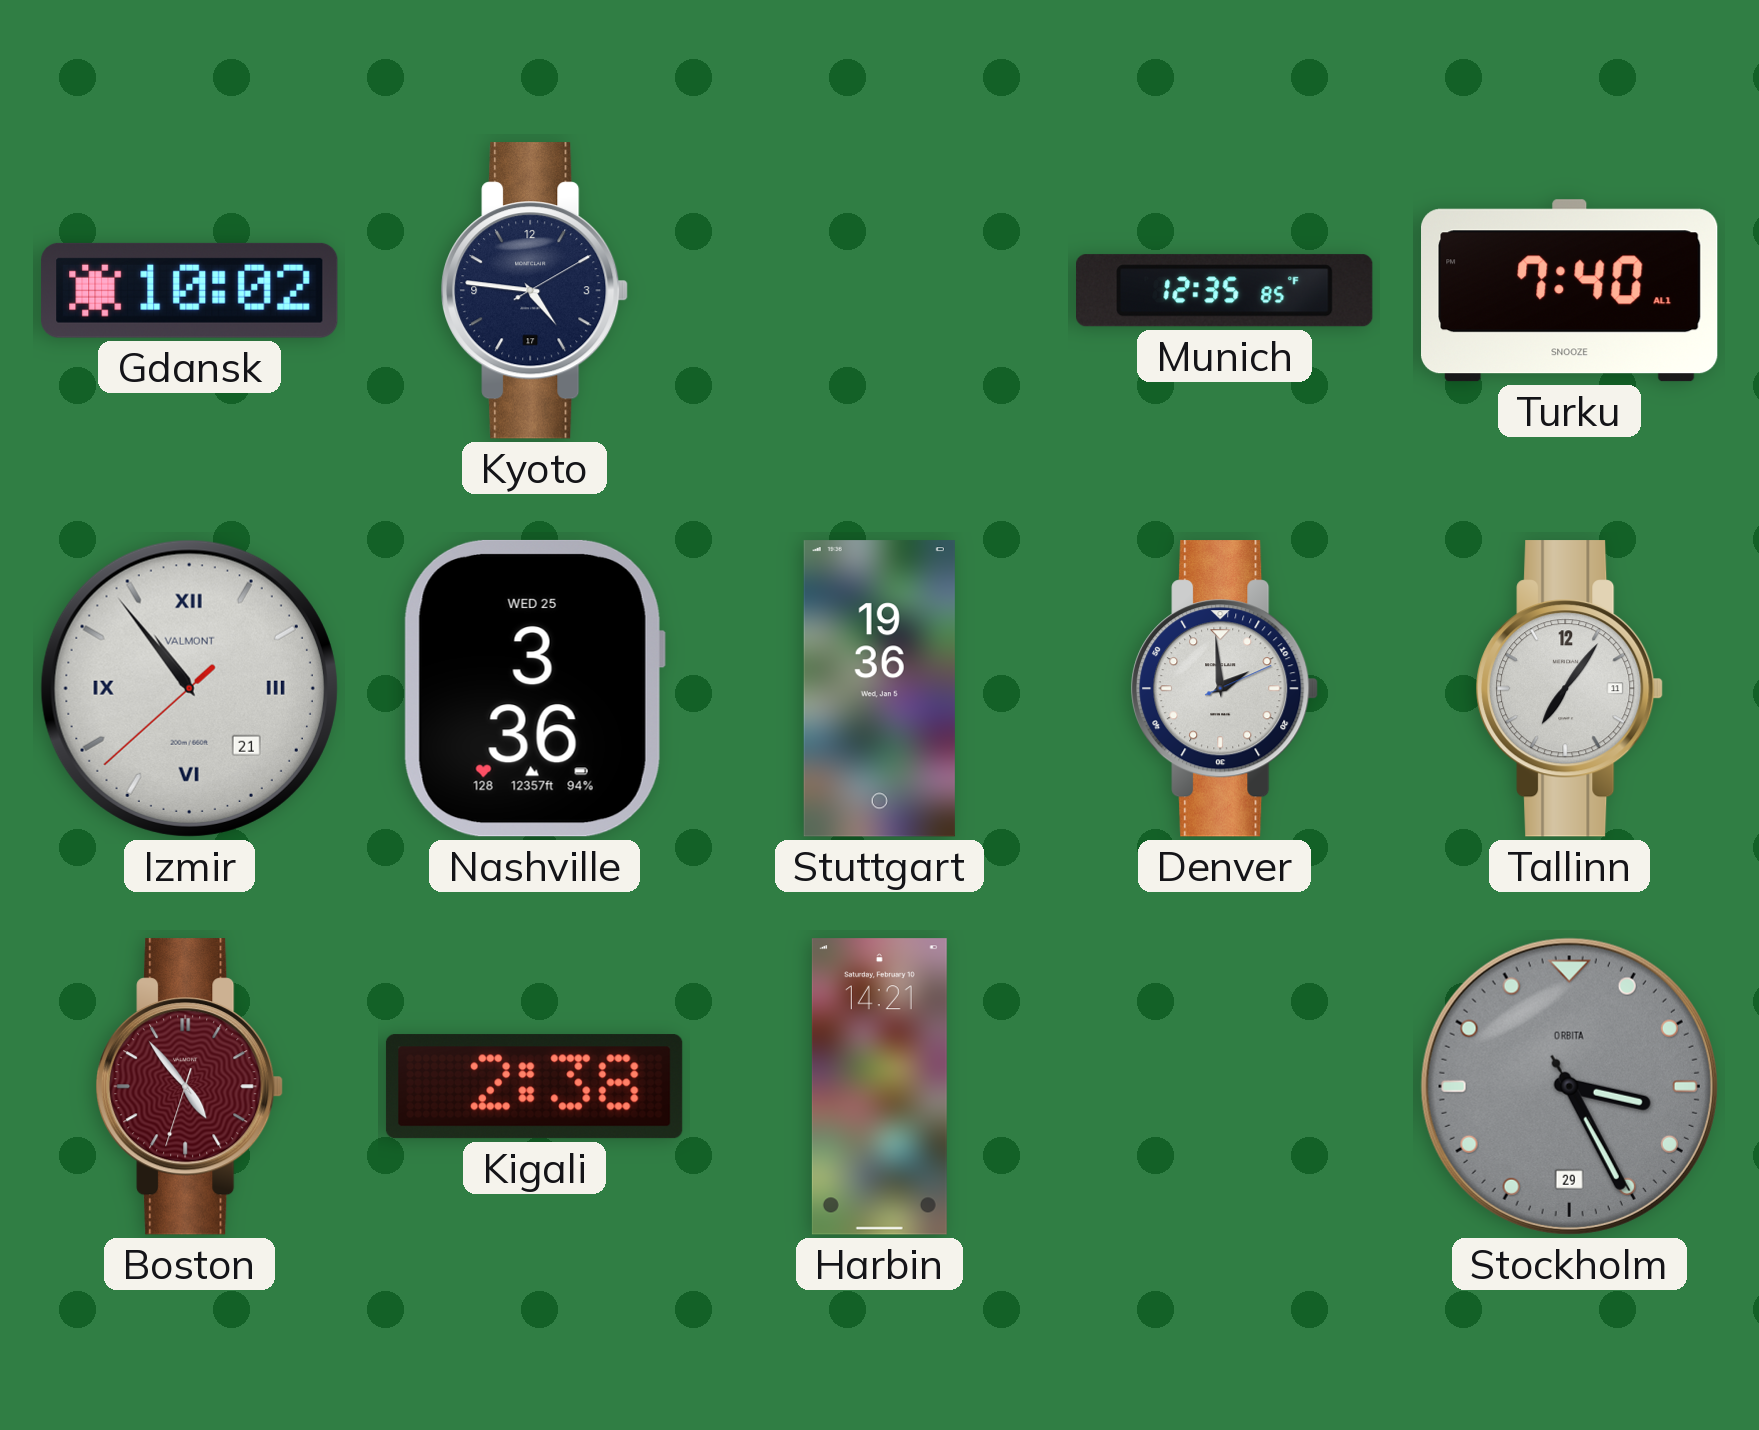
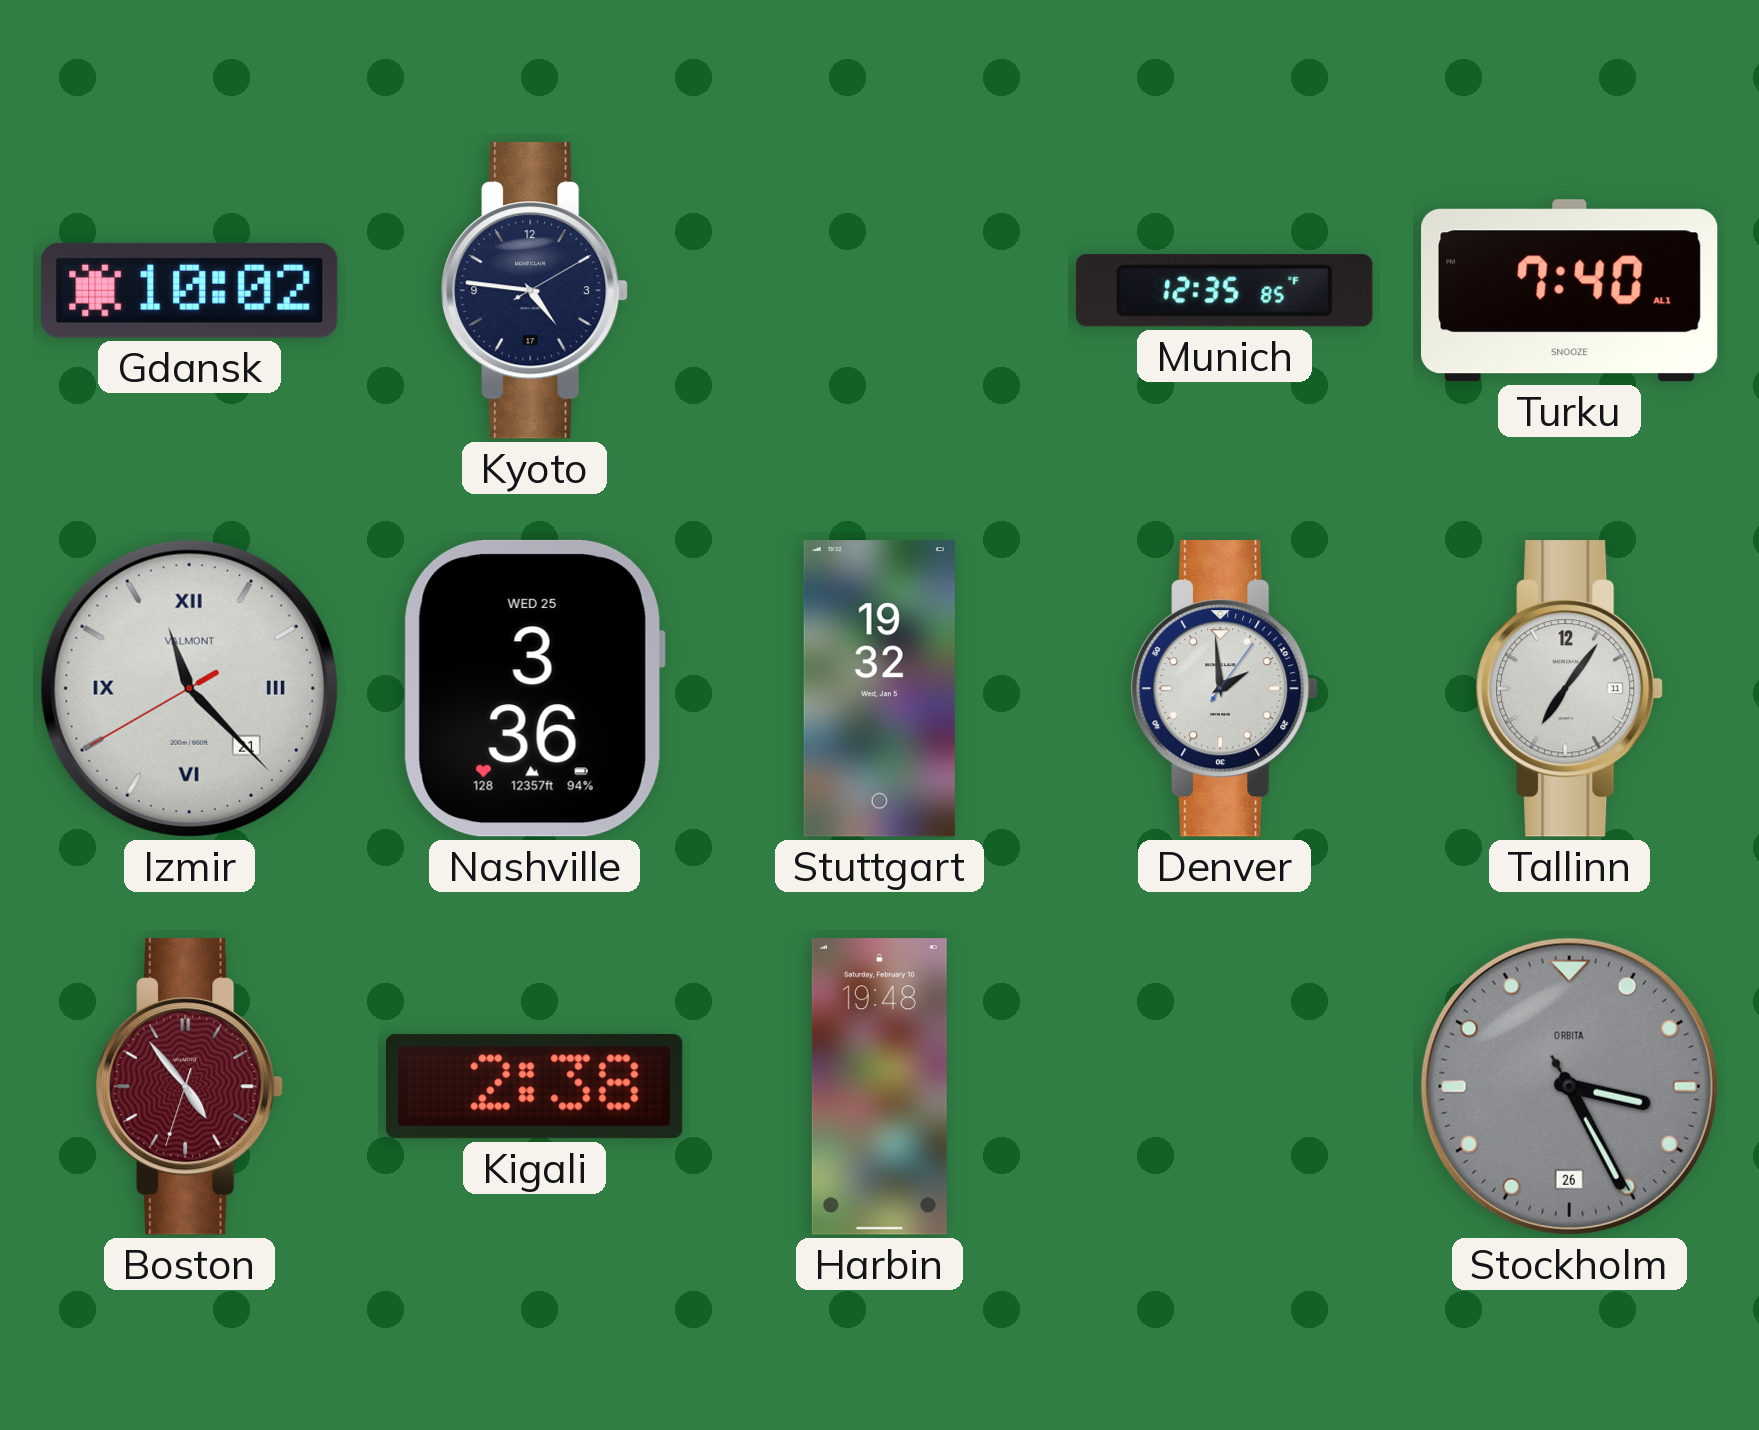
Izmir: 10:53 -> 11:22
Stuttgart: 19:36 -> 19:32
Denver: 1:59:11 -> 1:59:06
Harbin: 14:21 -> 19:48
Stockholm date: 29 -> 26
